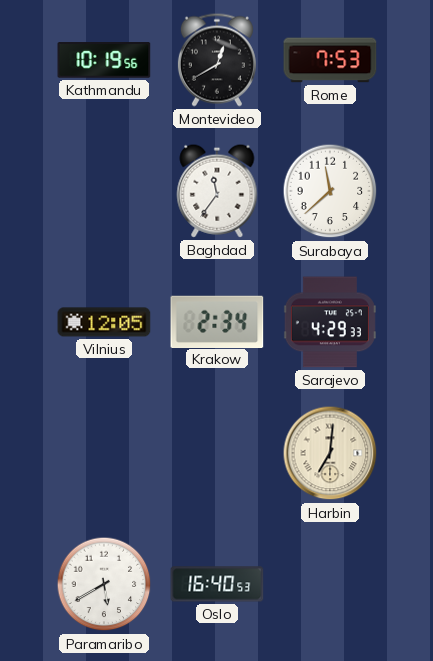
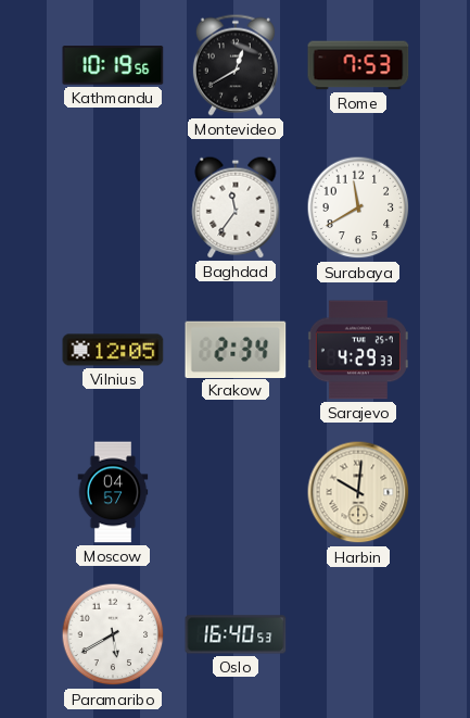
Surabaya: 11:38 -> 11:40
Moscow: none -> 04:57
Harbin: 7:01 -> 10:01
